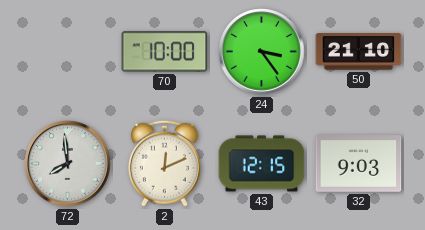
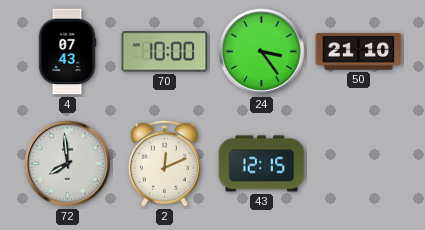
4: none -> 07:43
32: 9:03 -> none
